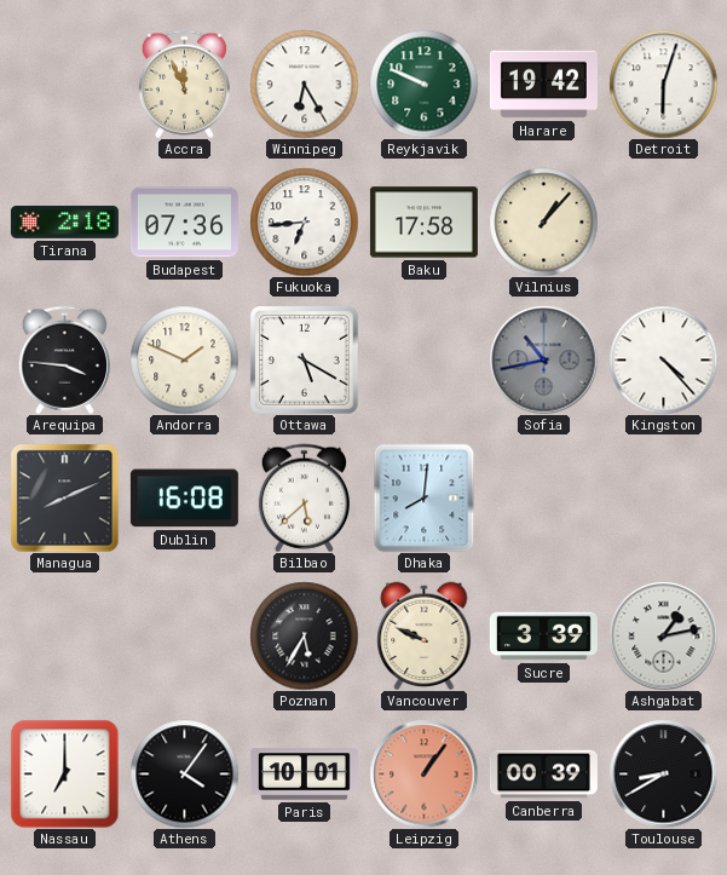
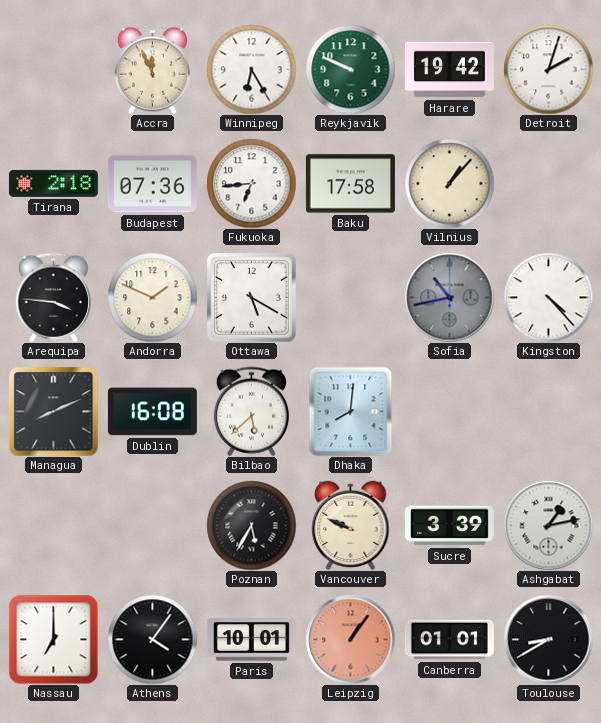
Detroit: 6:03 -> 2:03
Canberra: 00:39 -> 01:01
